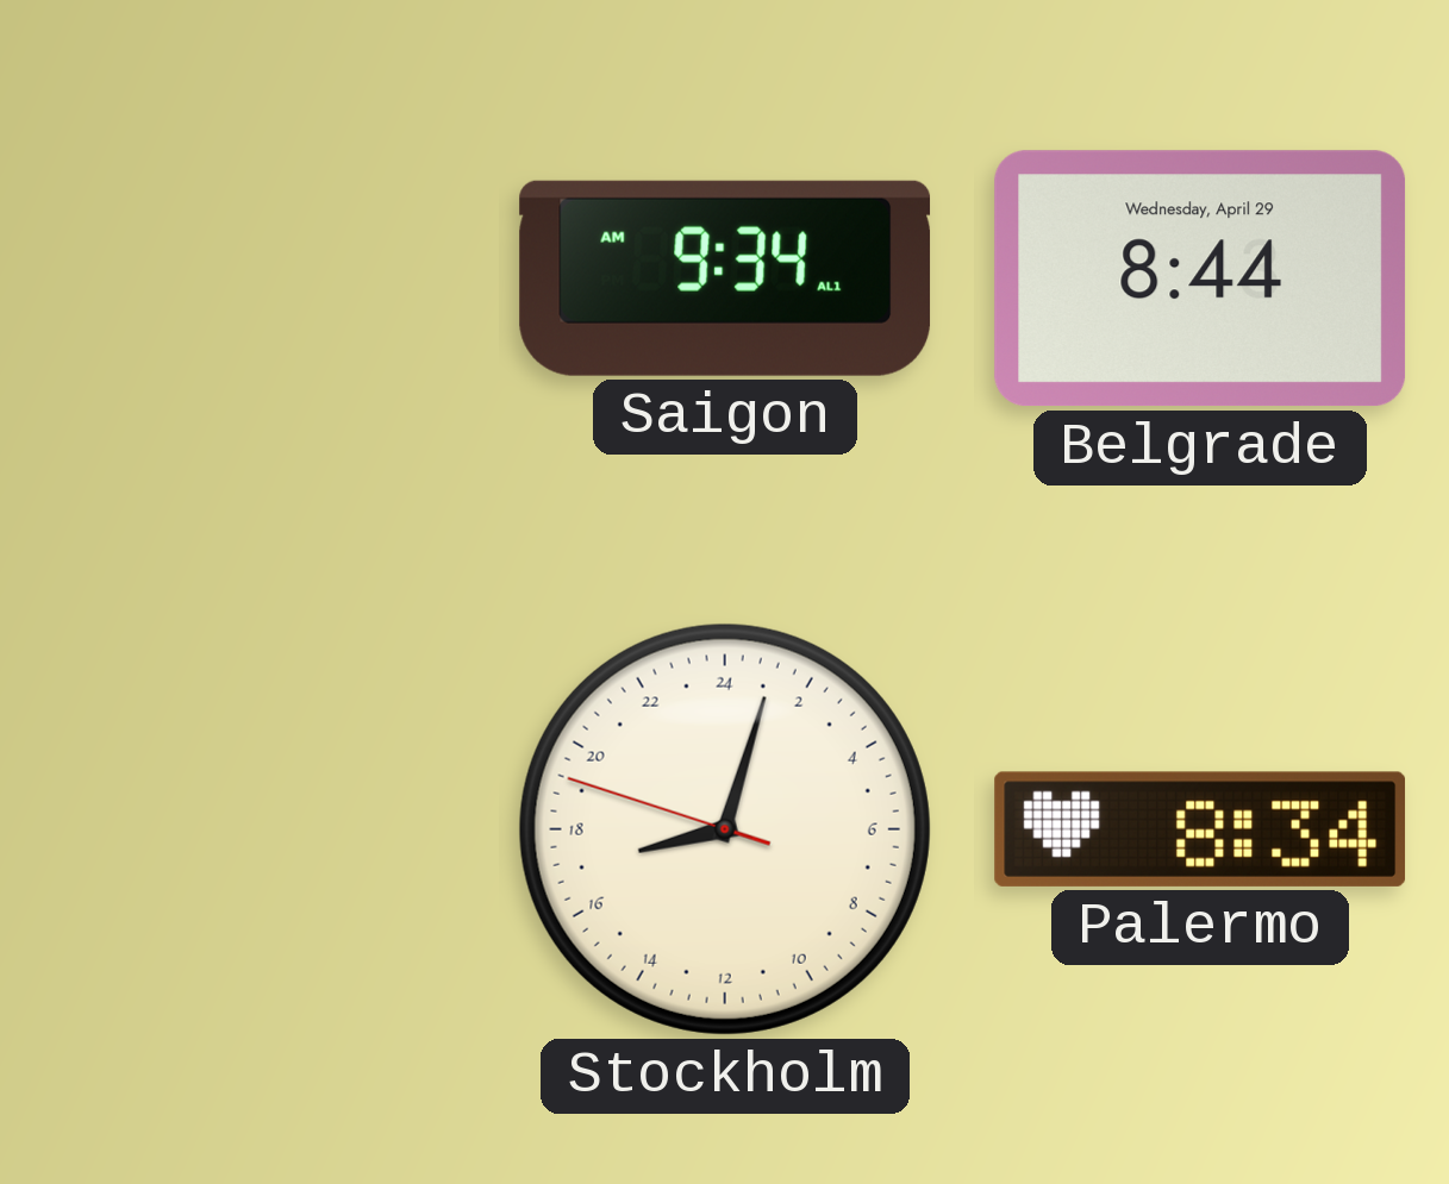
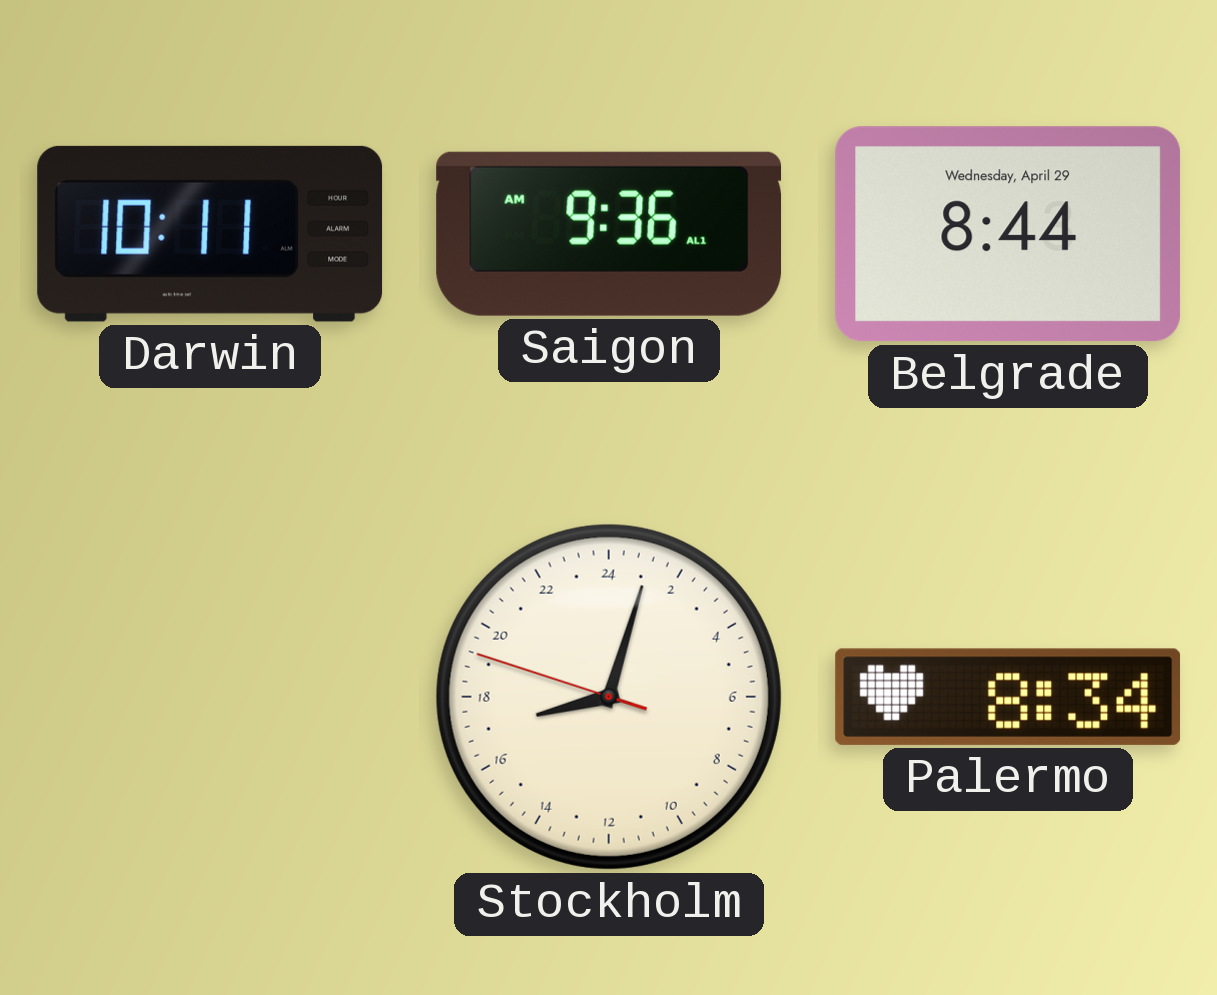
Darwin: none -> 10:11
Saigon: 9:34 -> 9:36
